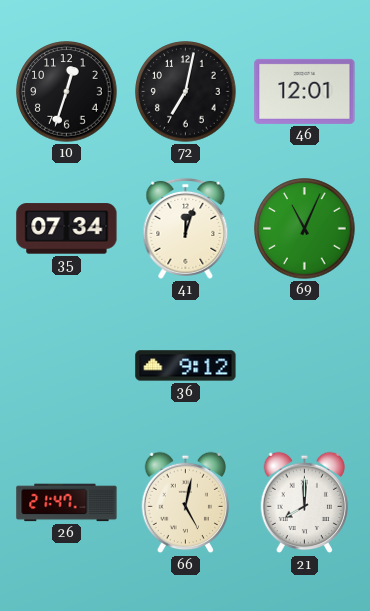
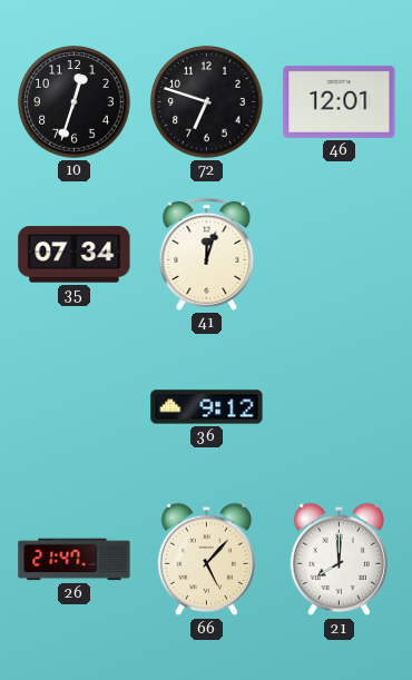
72: 7:02 -> 6:48
69: 11:04 -> none
66: 5:02 -> 5:07
